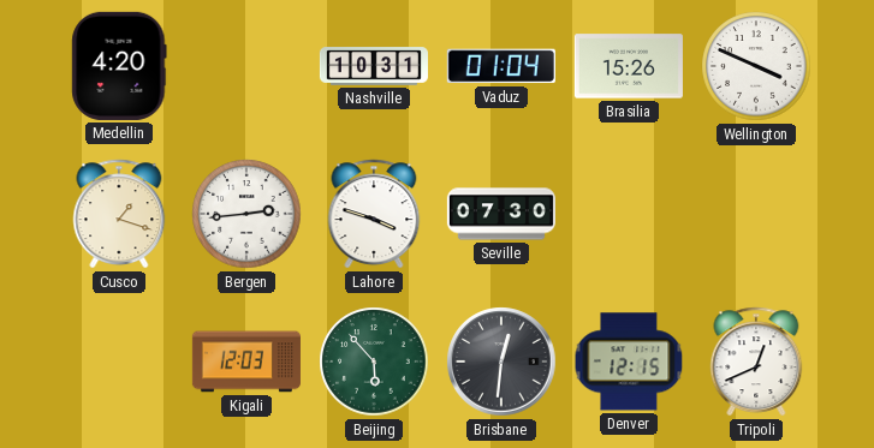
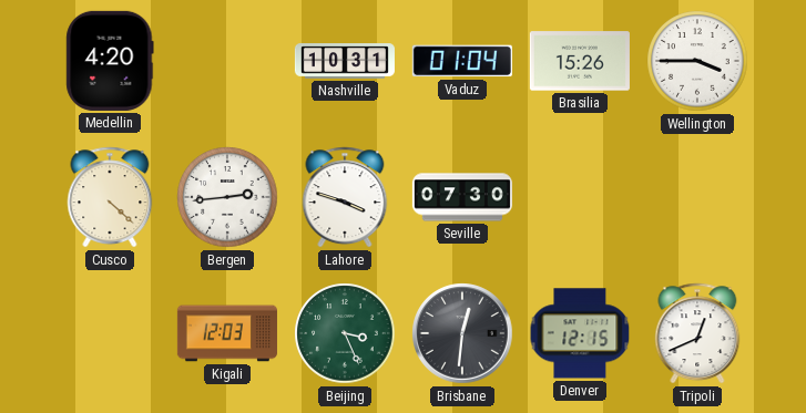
Wellington: 3:49 -> 3:45
Cusco: 1:18 -> 4:22
Beijing: 5:53 -> 3:26
